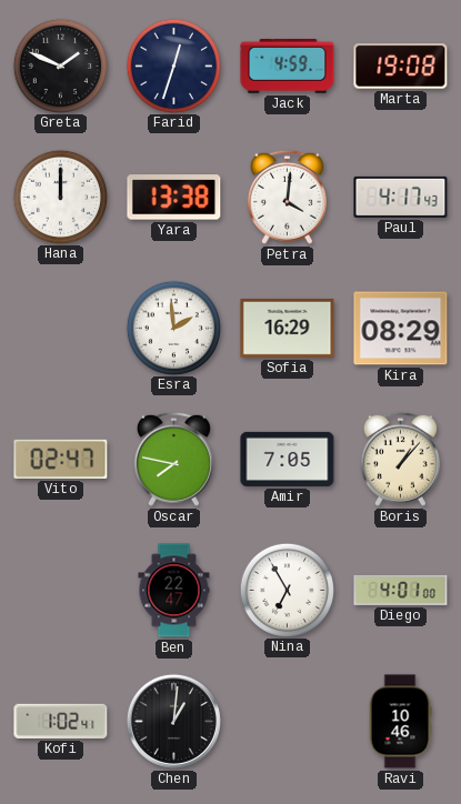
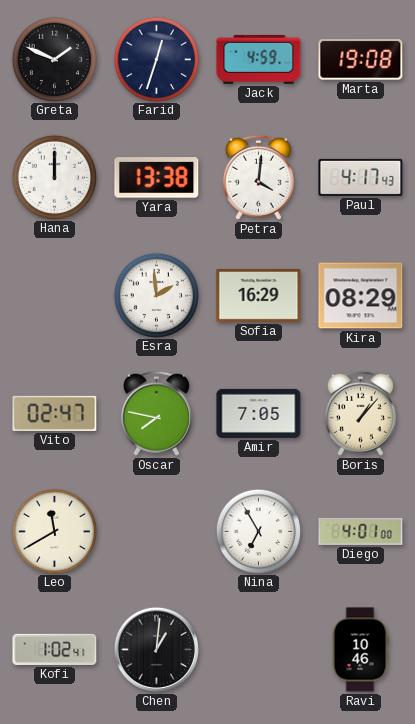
Leo: none -> 11:40
Ben: 22:47 -> none
